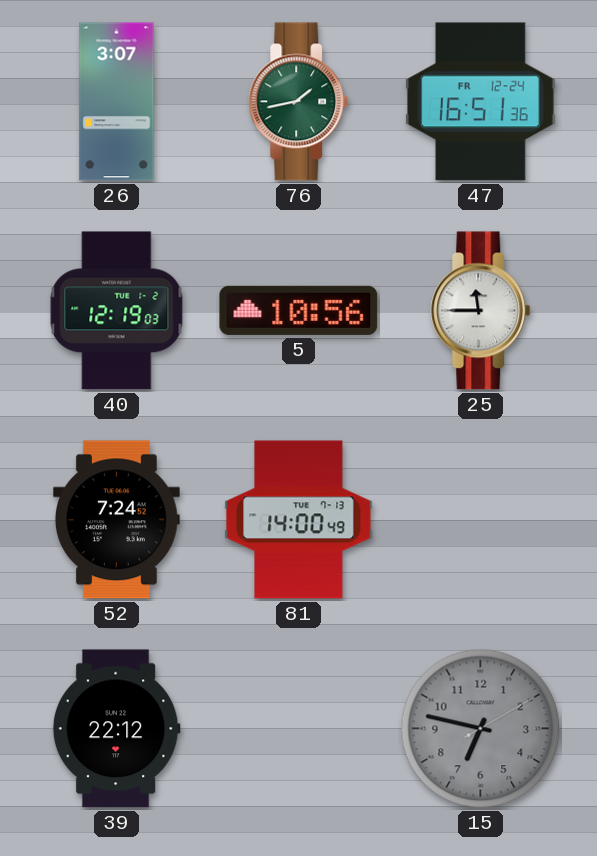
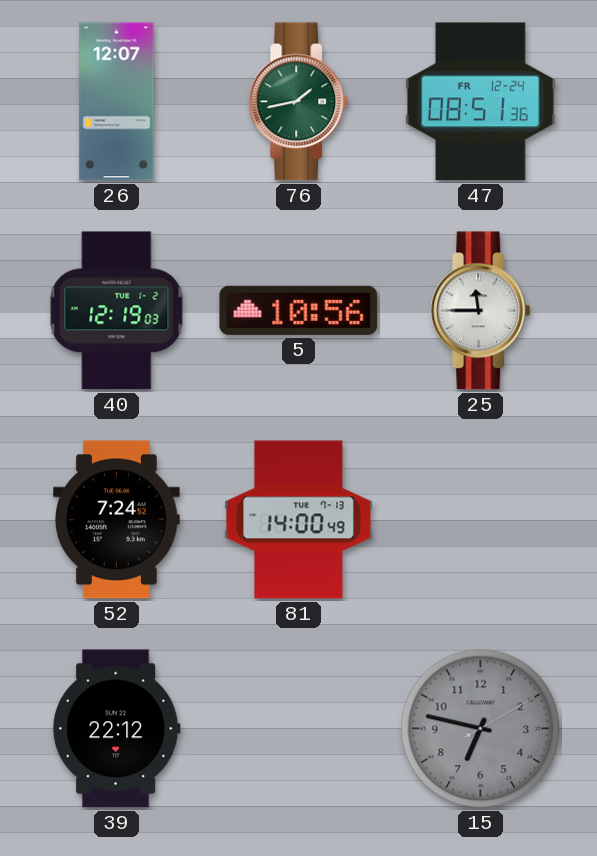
26: 3:07 -> 12:07
47: 16:51 -> 08:51
